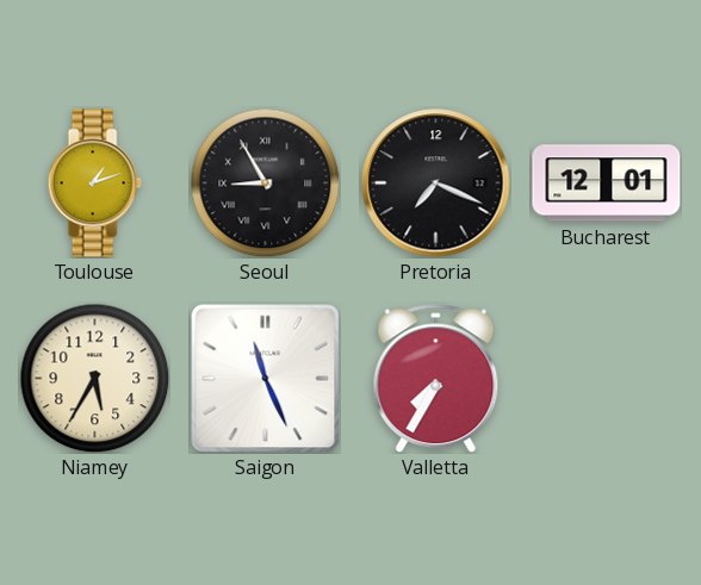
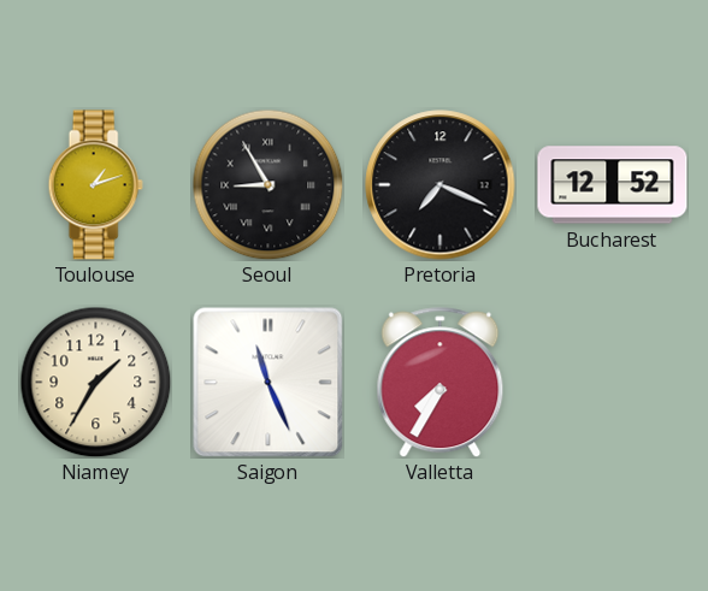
Bucharest: 12:01 -> 12:52
Niamey: 5:35 -> 1:35
